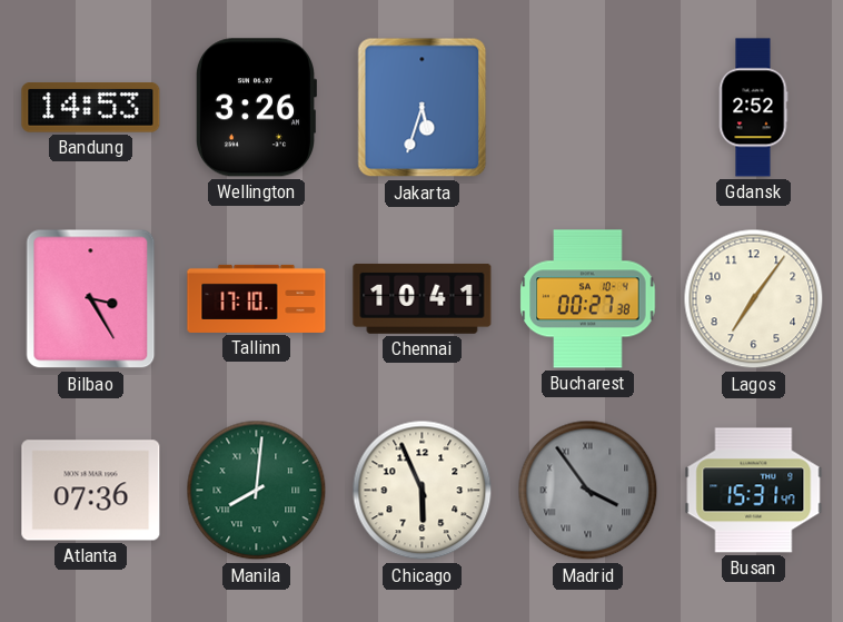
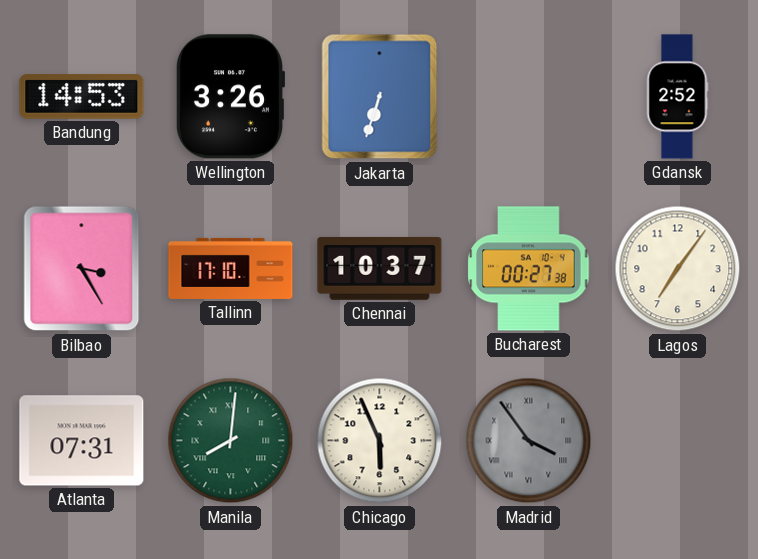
Jakarta: 5:33 -> 6:33
Chennai: 10:41 -> 10:37
Atlanta: 07:36 -> 07:31
Busan: 15:31 -> none
